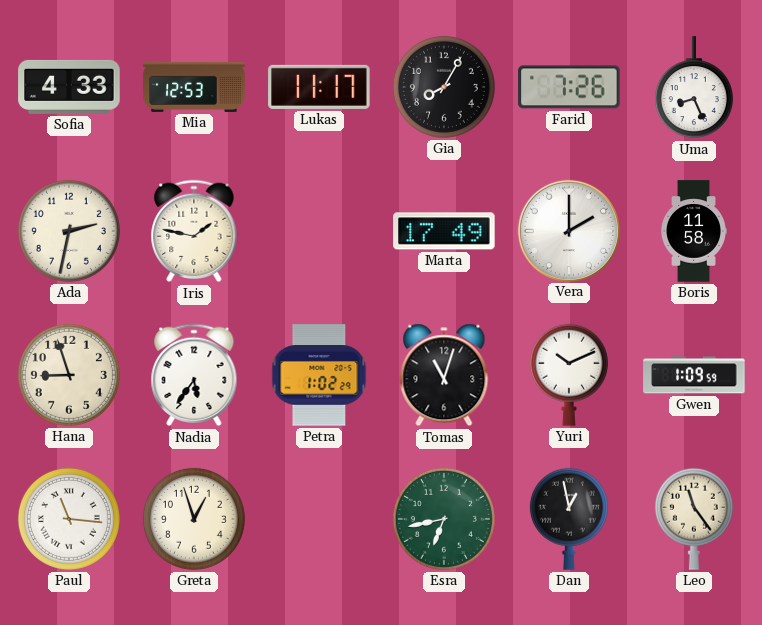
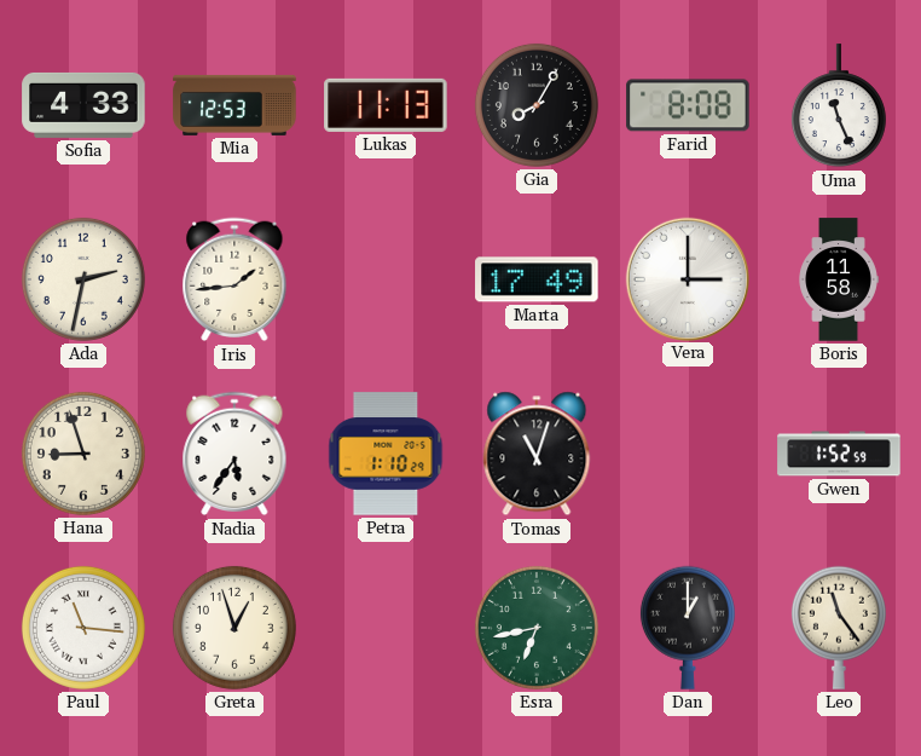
Lukas: 11:17 -> 11:13
Farid: 7:26 -> 8:08
Uma: 8:26 -> 11:26
Iris: 1:47 -> 1:44
Vera: 2:00 -> 3:00
Petra: 1:02 -> 1:10
Yuri: 10:11 -> none
Gwen: 1:09 -> 1:52
Dan: 12:58 -> 1:00
